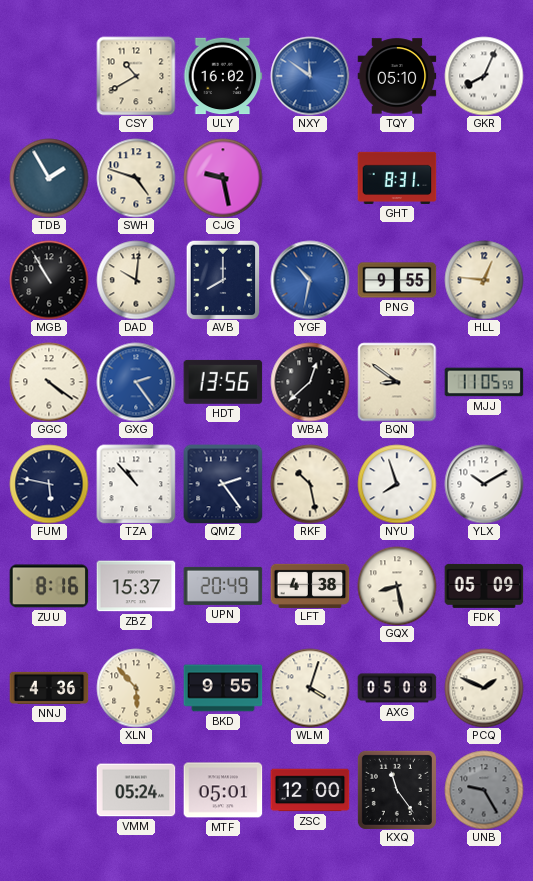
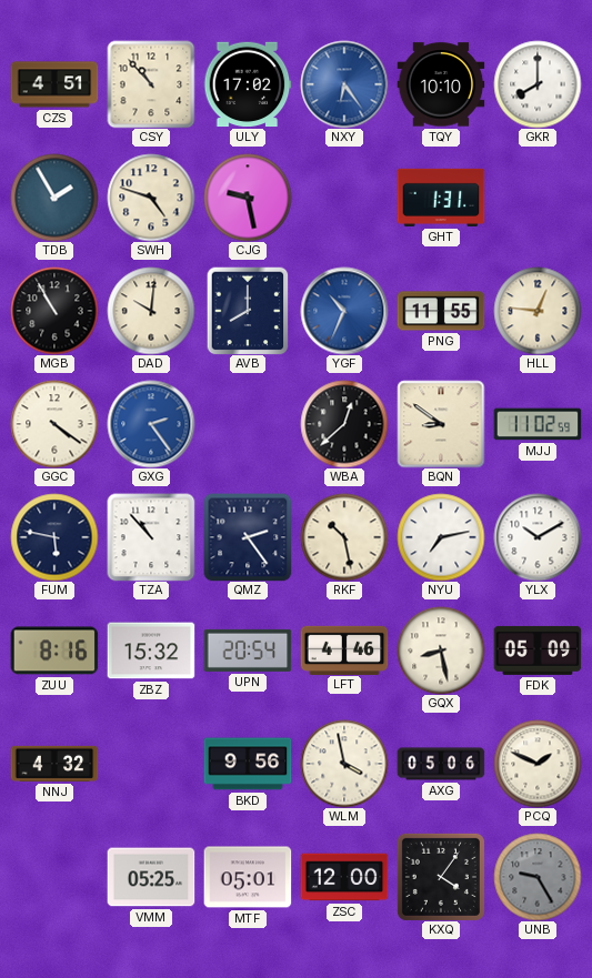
CZS: none -> 4:51
CSY: 10:40 -> 10:53
ULY: 16:02 -> 17:02
NXY: 11:51 -> 6:24
TQY: 05:10 -> 10:10
GKR: 8:04 -> 8:00
GHT: 8:31 -> 1:31
YGF: 10:32 -> 10:34
PNG: 9:55 -> 11:55
HDT: 13:56 -> none
MJJ: 11:05 -> 11:02
NYU: 7:57 -> 7:13
ZBZ: 15:37 -> 15:32
UPN: 20:49 -> 20:54
LFT: 4:38 -> 4:46
NNJ: 4:36 -> 4:32
XLN: 5:53 -> none
BKD: 9:55 -> 9:56
WLM: 4:03 -> 3:58
AXG: 05:08 -> 05:06
VMM: 05:24 -> 05:25
KXQ: 11:24 -> 4:06
